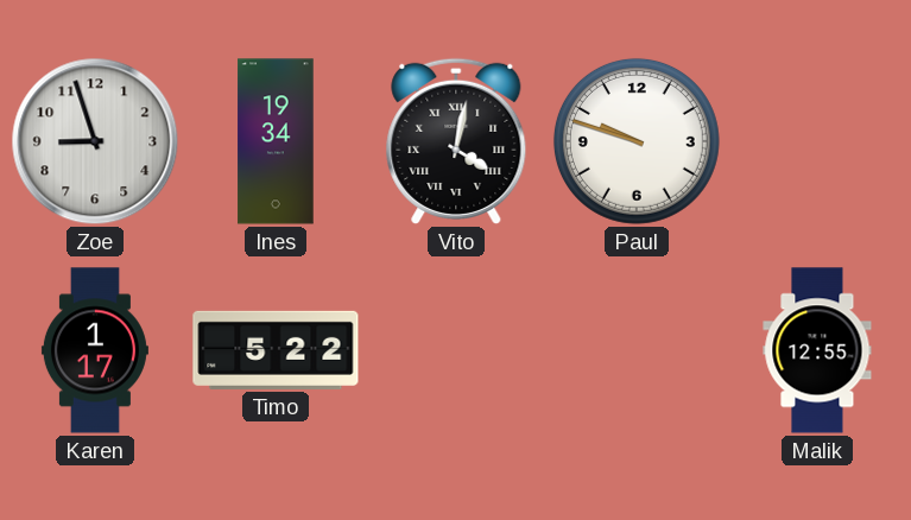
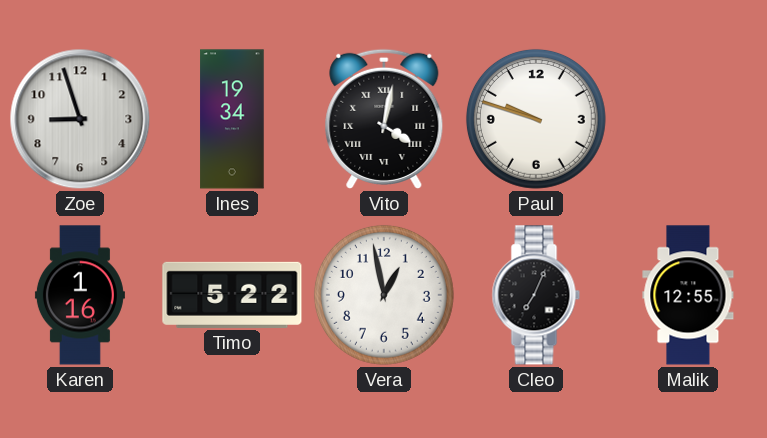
Karen: 1:17 -> 1:16
Vera: none -> 12:58
Cleo: none -> 7:04
